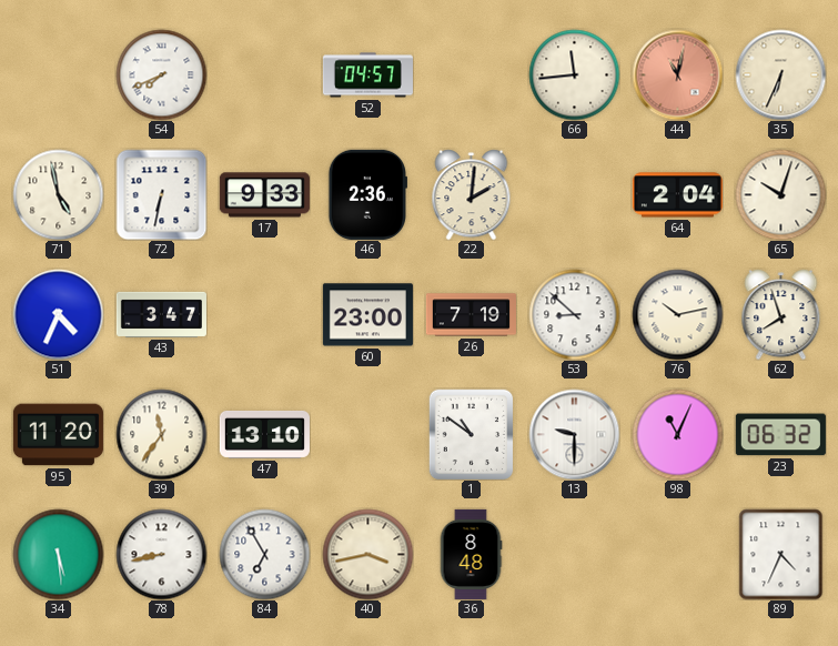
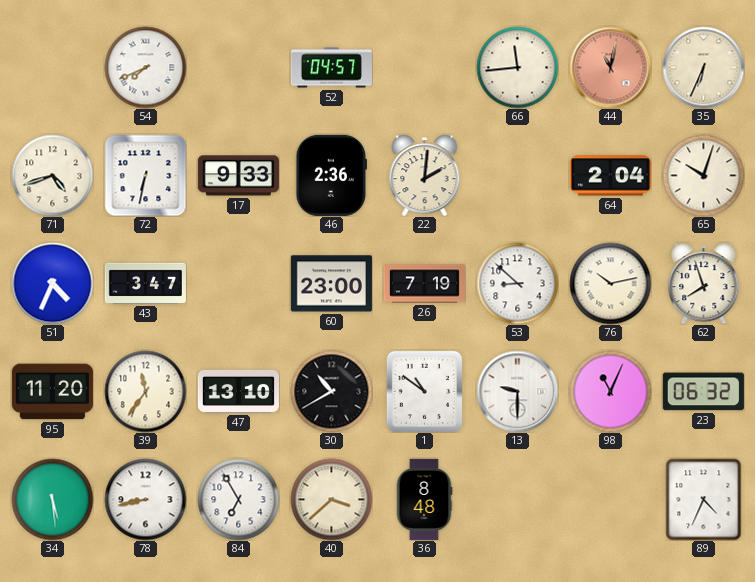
71: 4:58 -> 4:42
30: none -> 10:40
40: 3:43 -> 3:38
